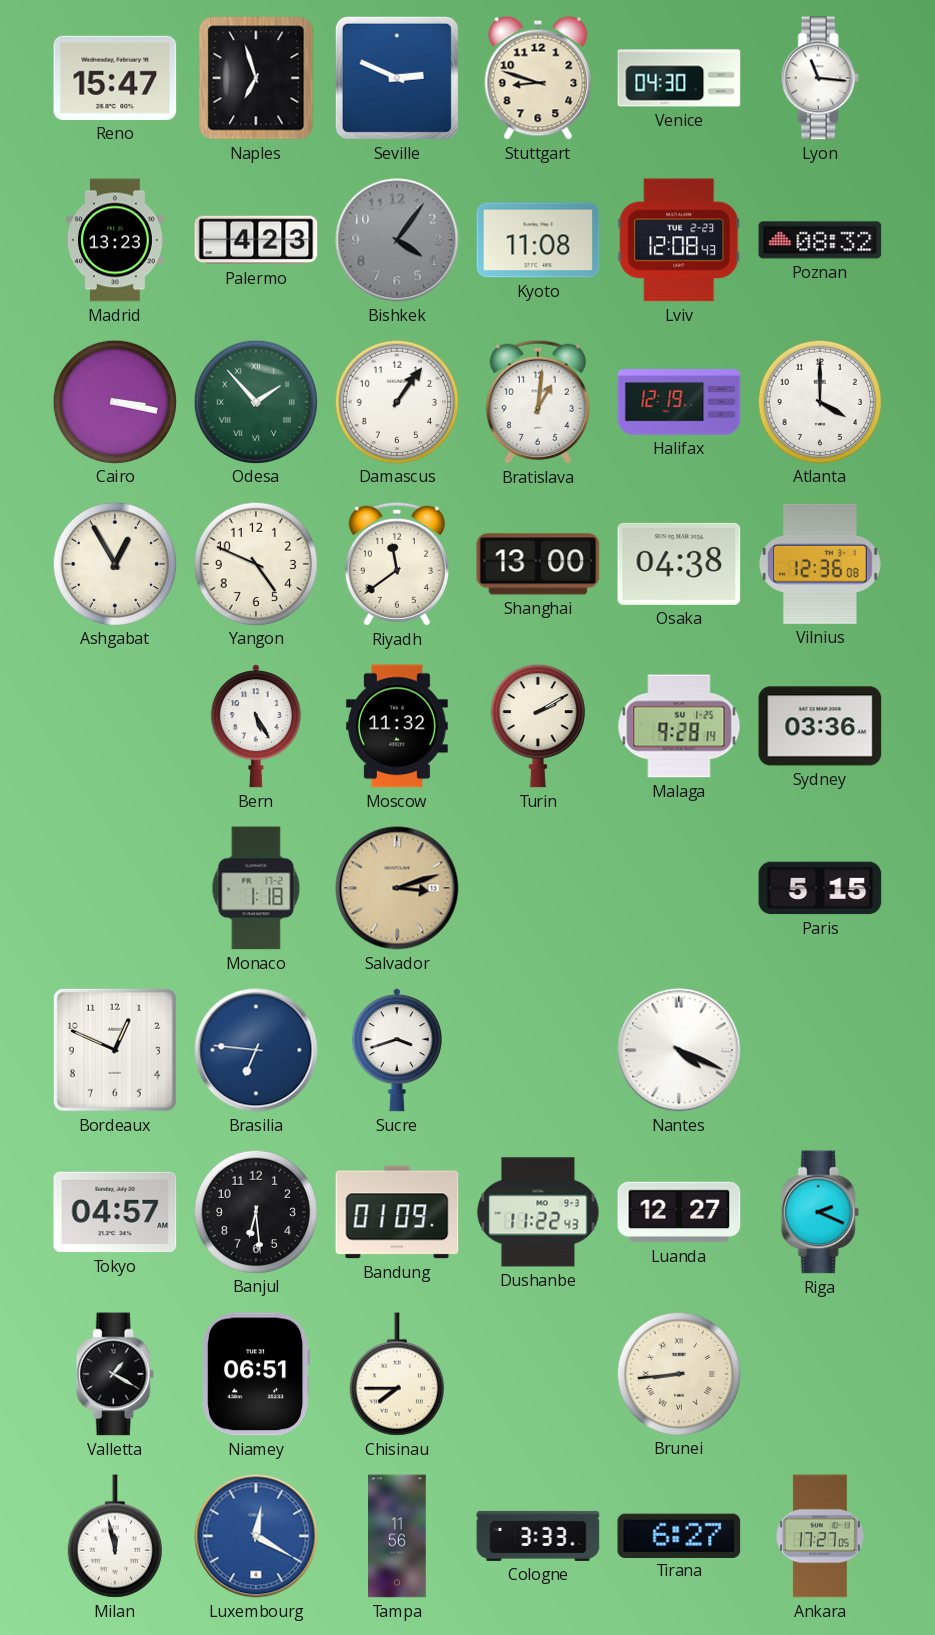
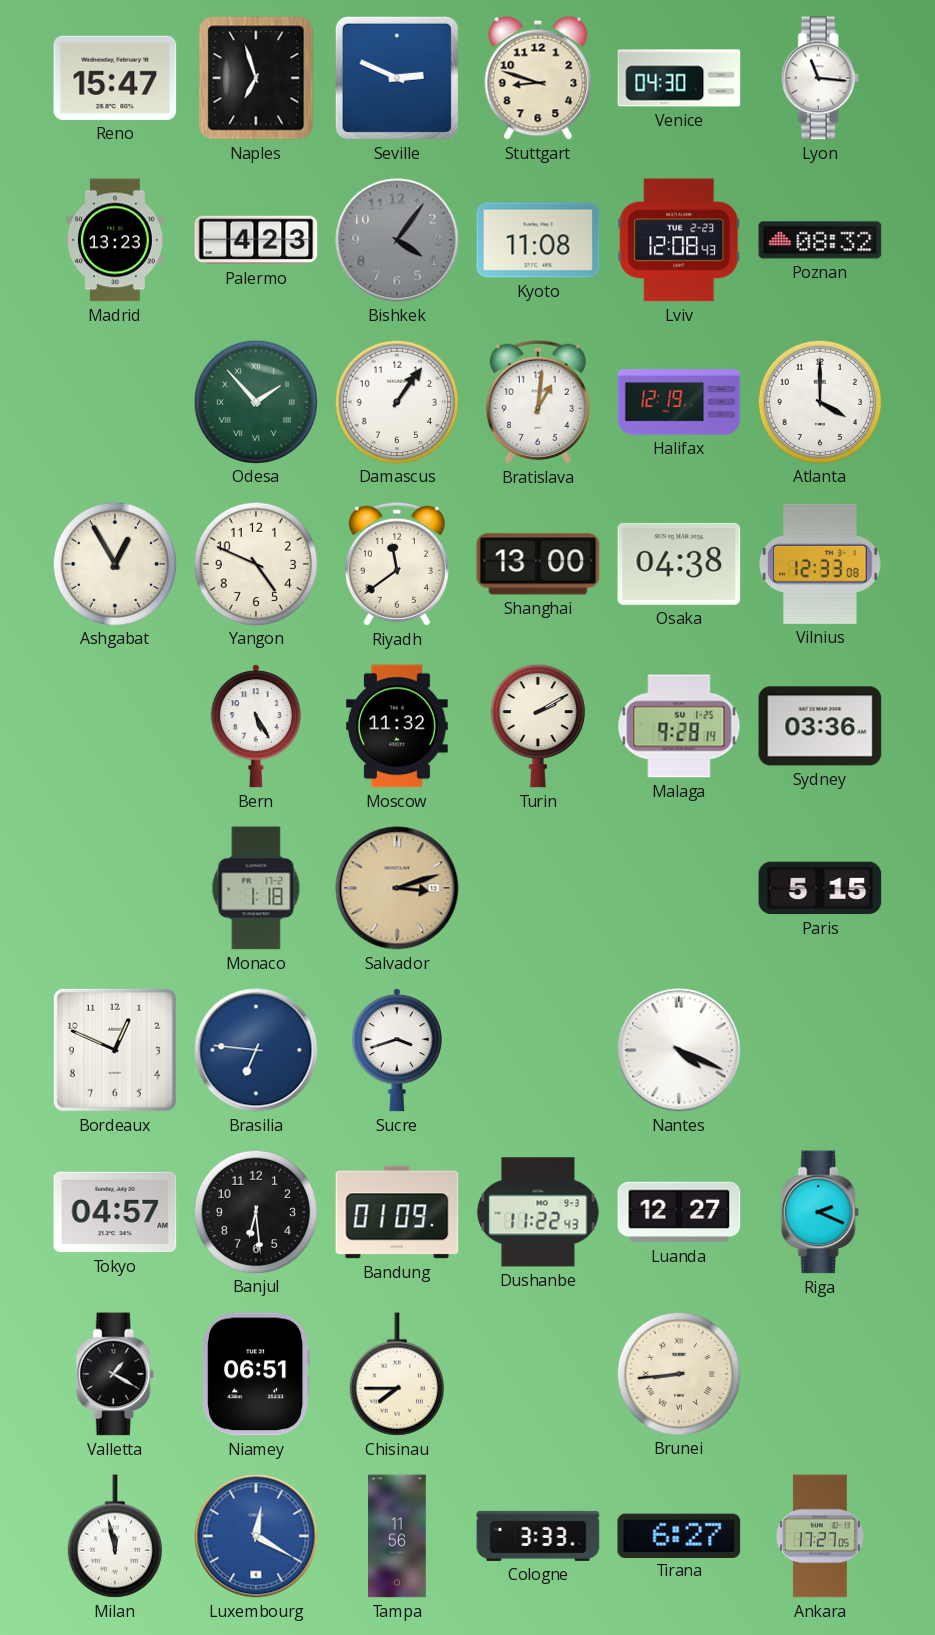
Cairo: 3:17 -> none
Vilnius: 12:36 -> 12:33
